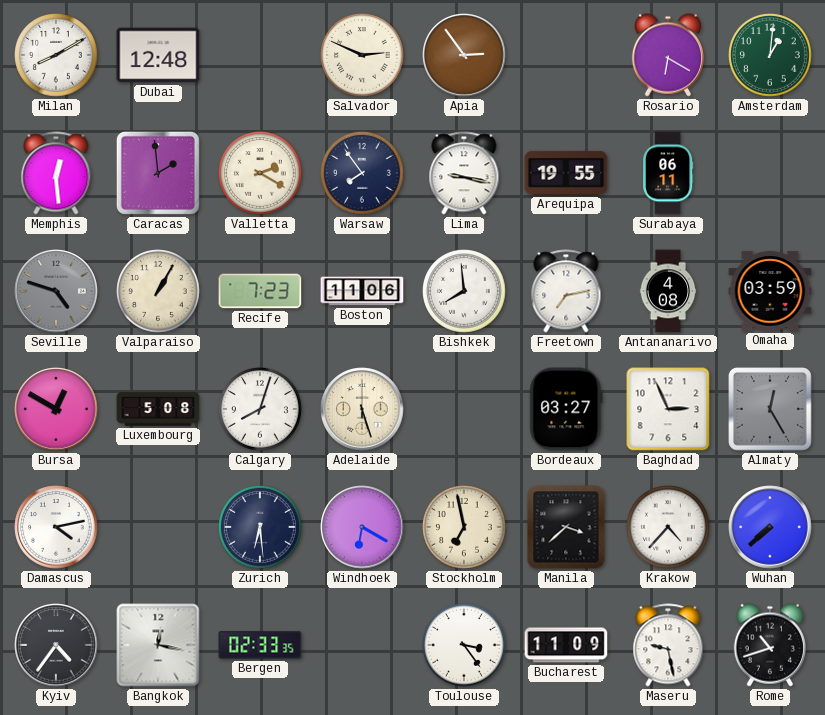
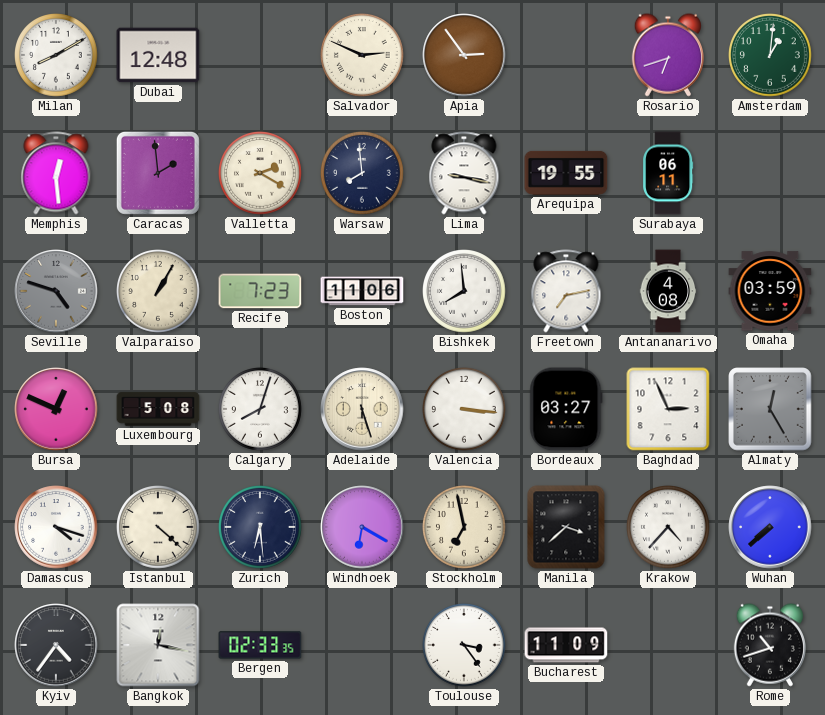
Rosario: 6:20 -> 6:42
Warsaw: 7:54 -> 7:59
Bursa: 12:50 -> 12:49
Valencia: none -> 3:16
Damascus: 4:13 -> 4:18
Istanbul: none -> 4:22
Maseru: 9:28 -> none
